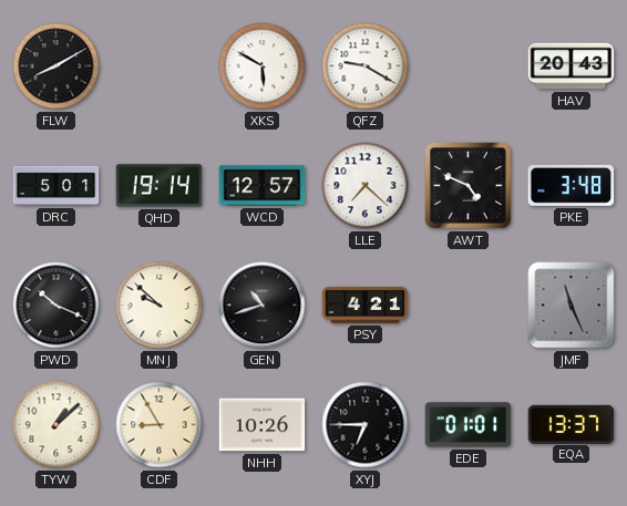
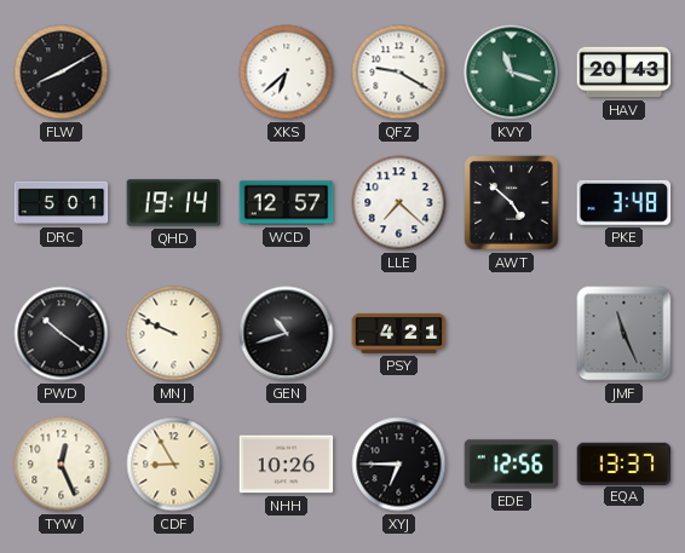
XKS: 5:50 -> 6:38
KVY: none -> 11:18
AWT: 4:49 -> 4:52
PWD: 10:19 -> 10:21
MNJ: 9:52 -> 9:49
TYW: 1:08 -> 12:26
EDE: 01:01 -> 12:56
